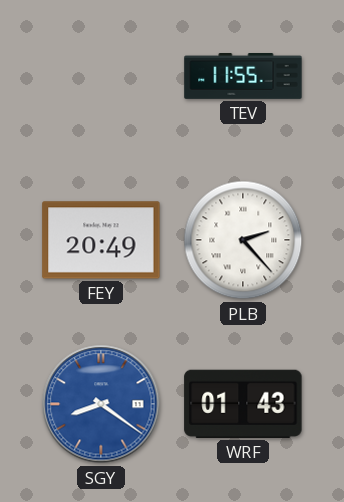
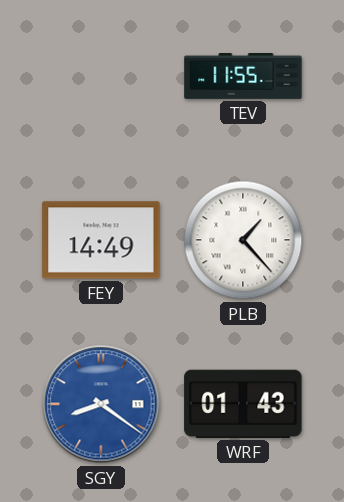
FEY: 20:49 -> 14:49
PLB: 2:23 -> 1:23
